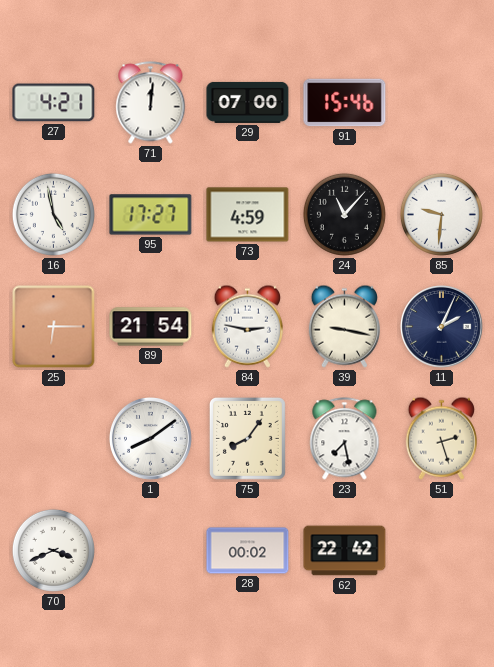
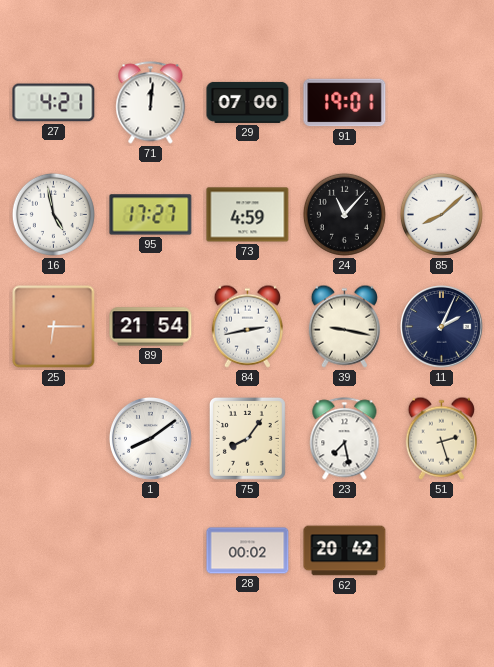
91: 15:46 -> 19:01
85: 9:31 -> 8:08
84: 2:47 -> 2:43
70: 3:41 -> none
62: 22:42 -> 20:42
